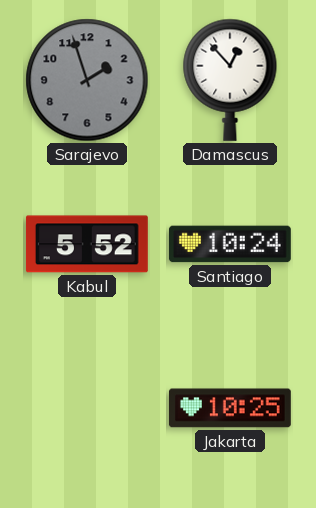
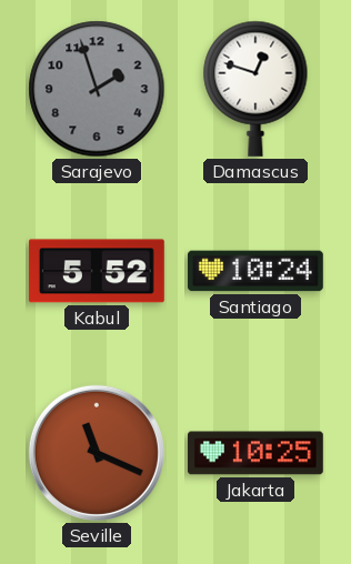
Damascus: 12:53 -> 12:48
Seville: none -> 11:19
